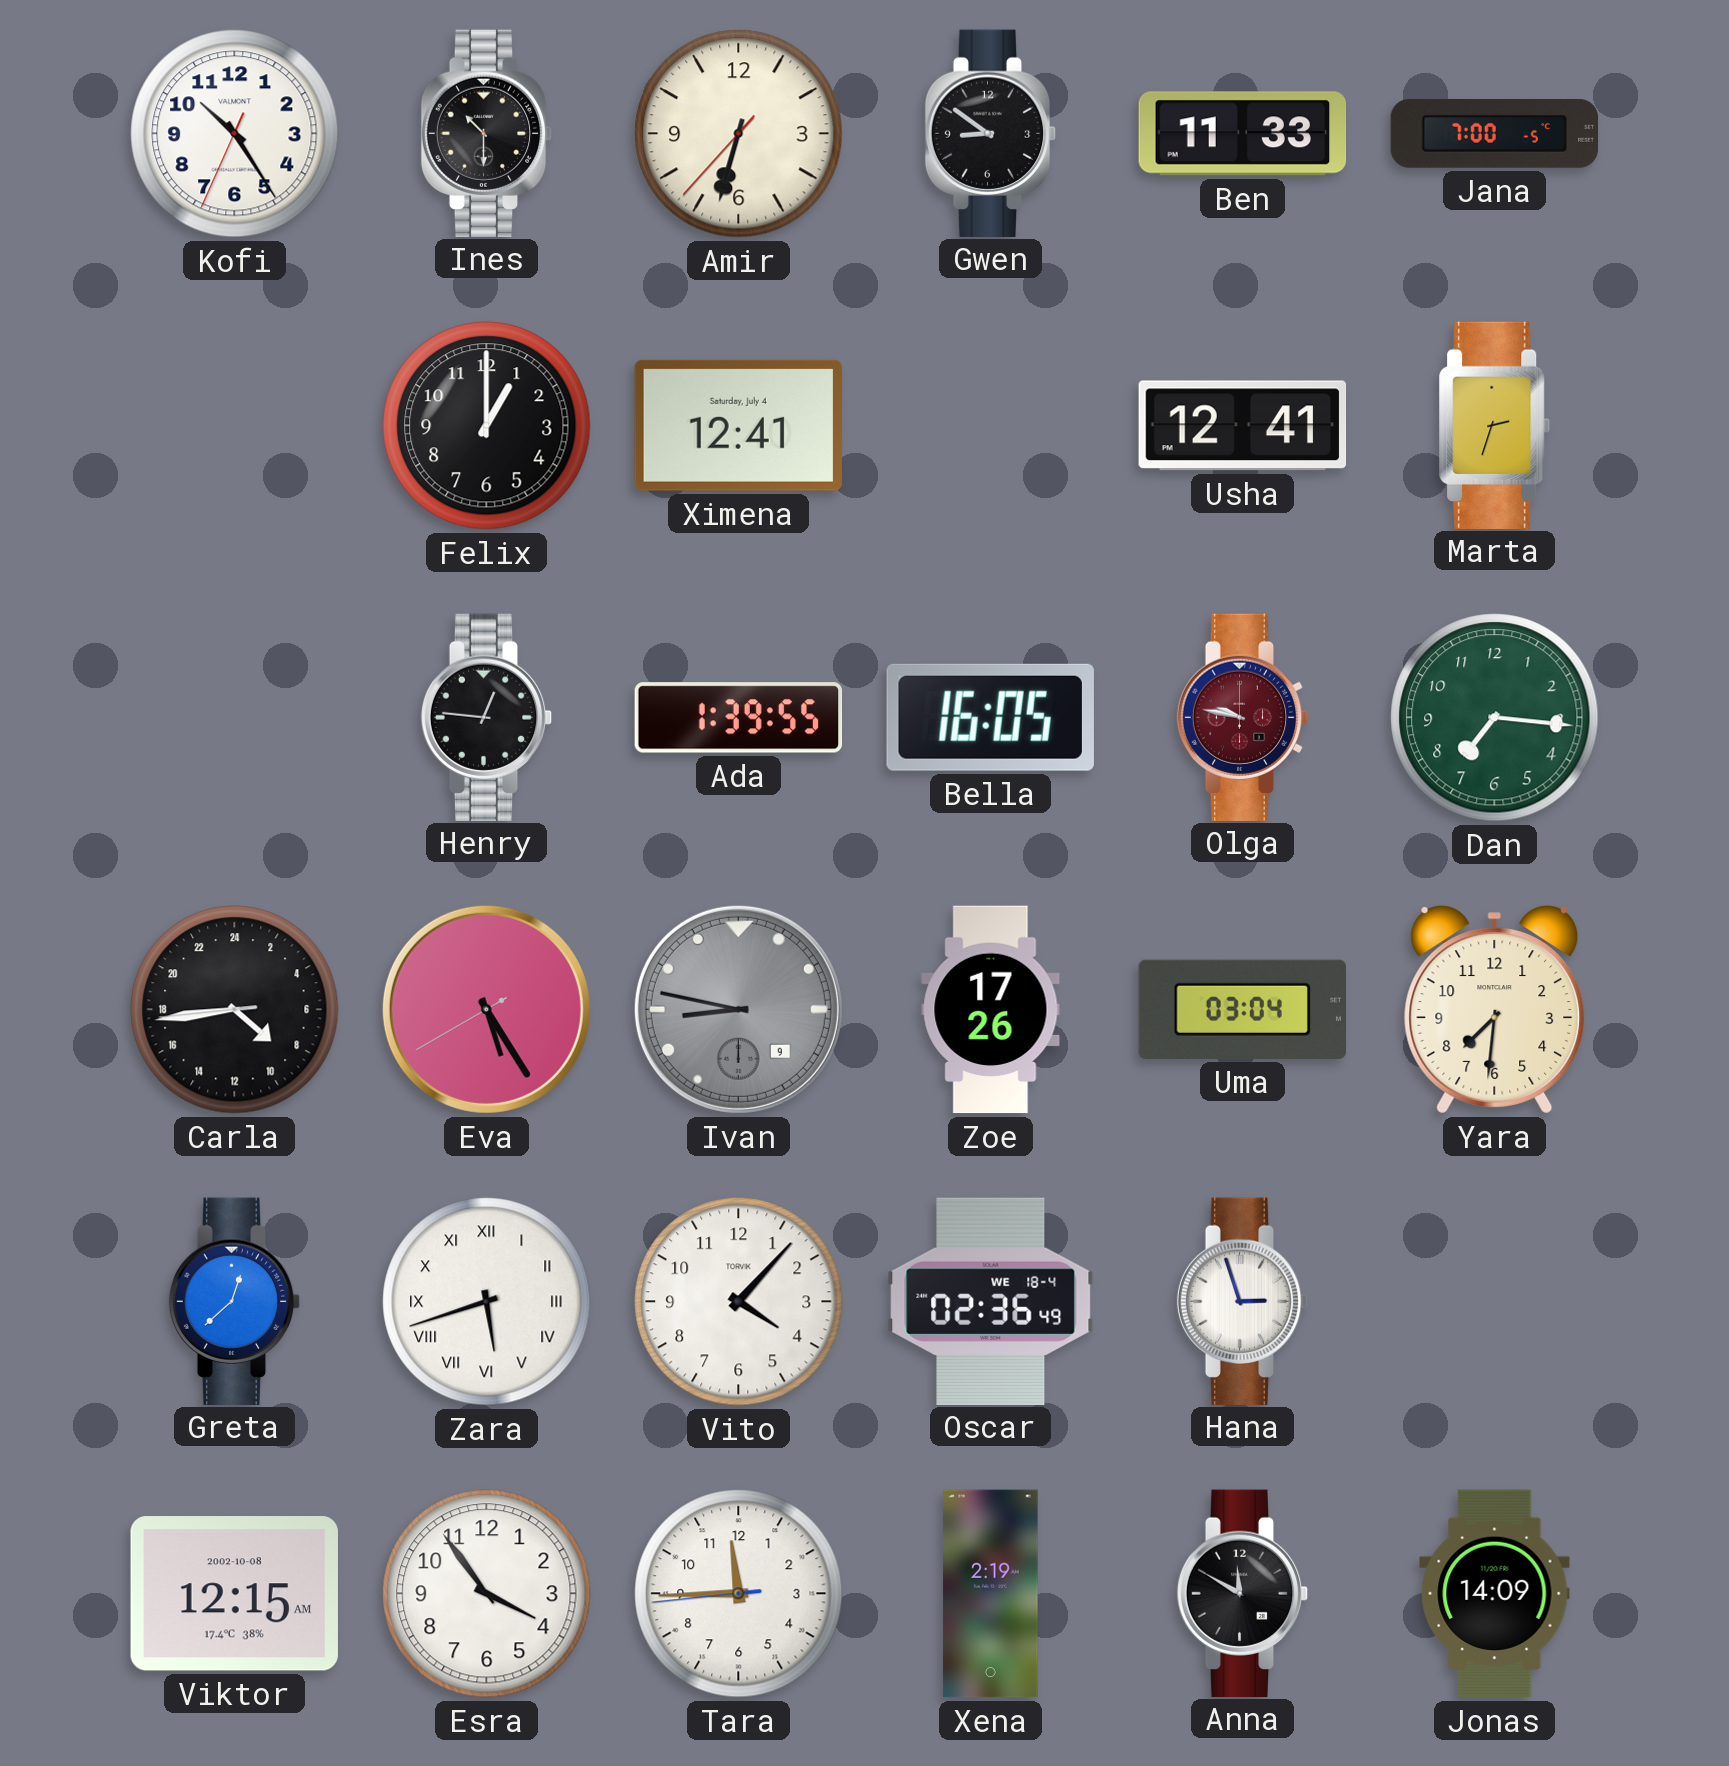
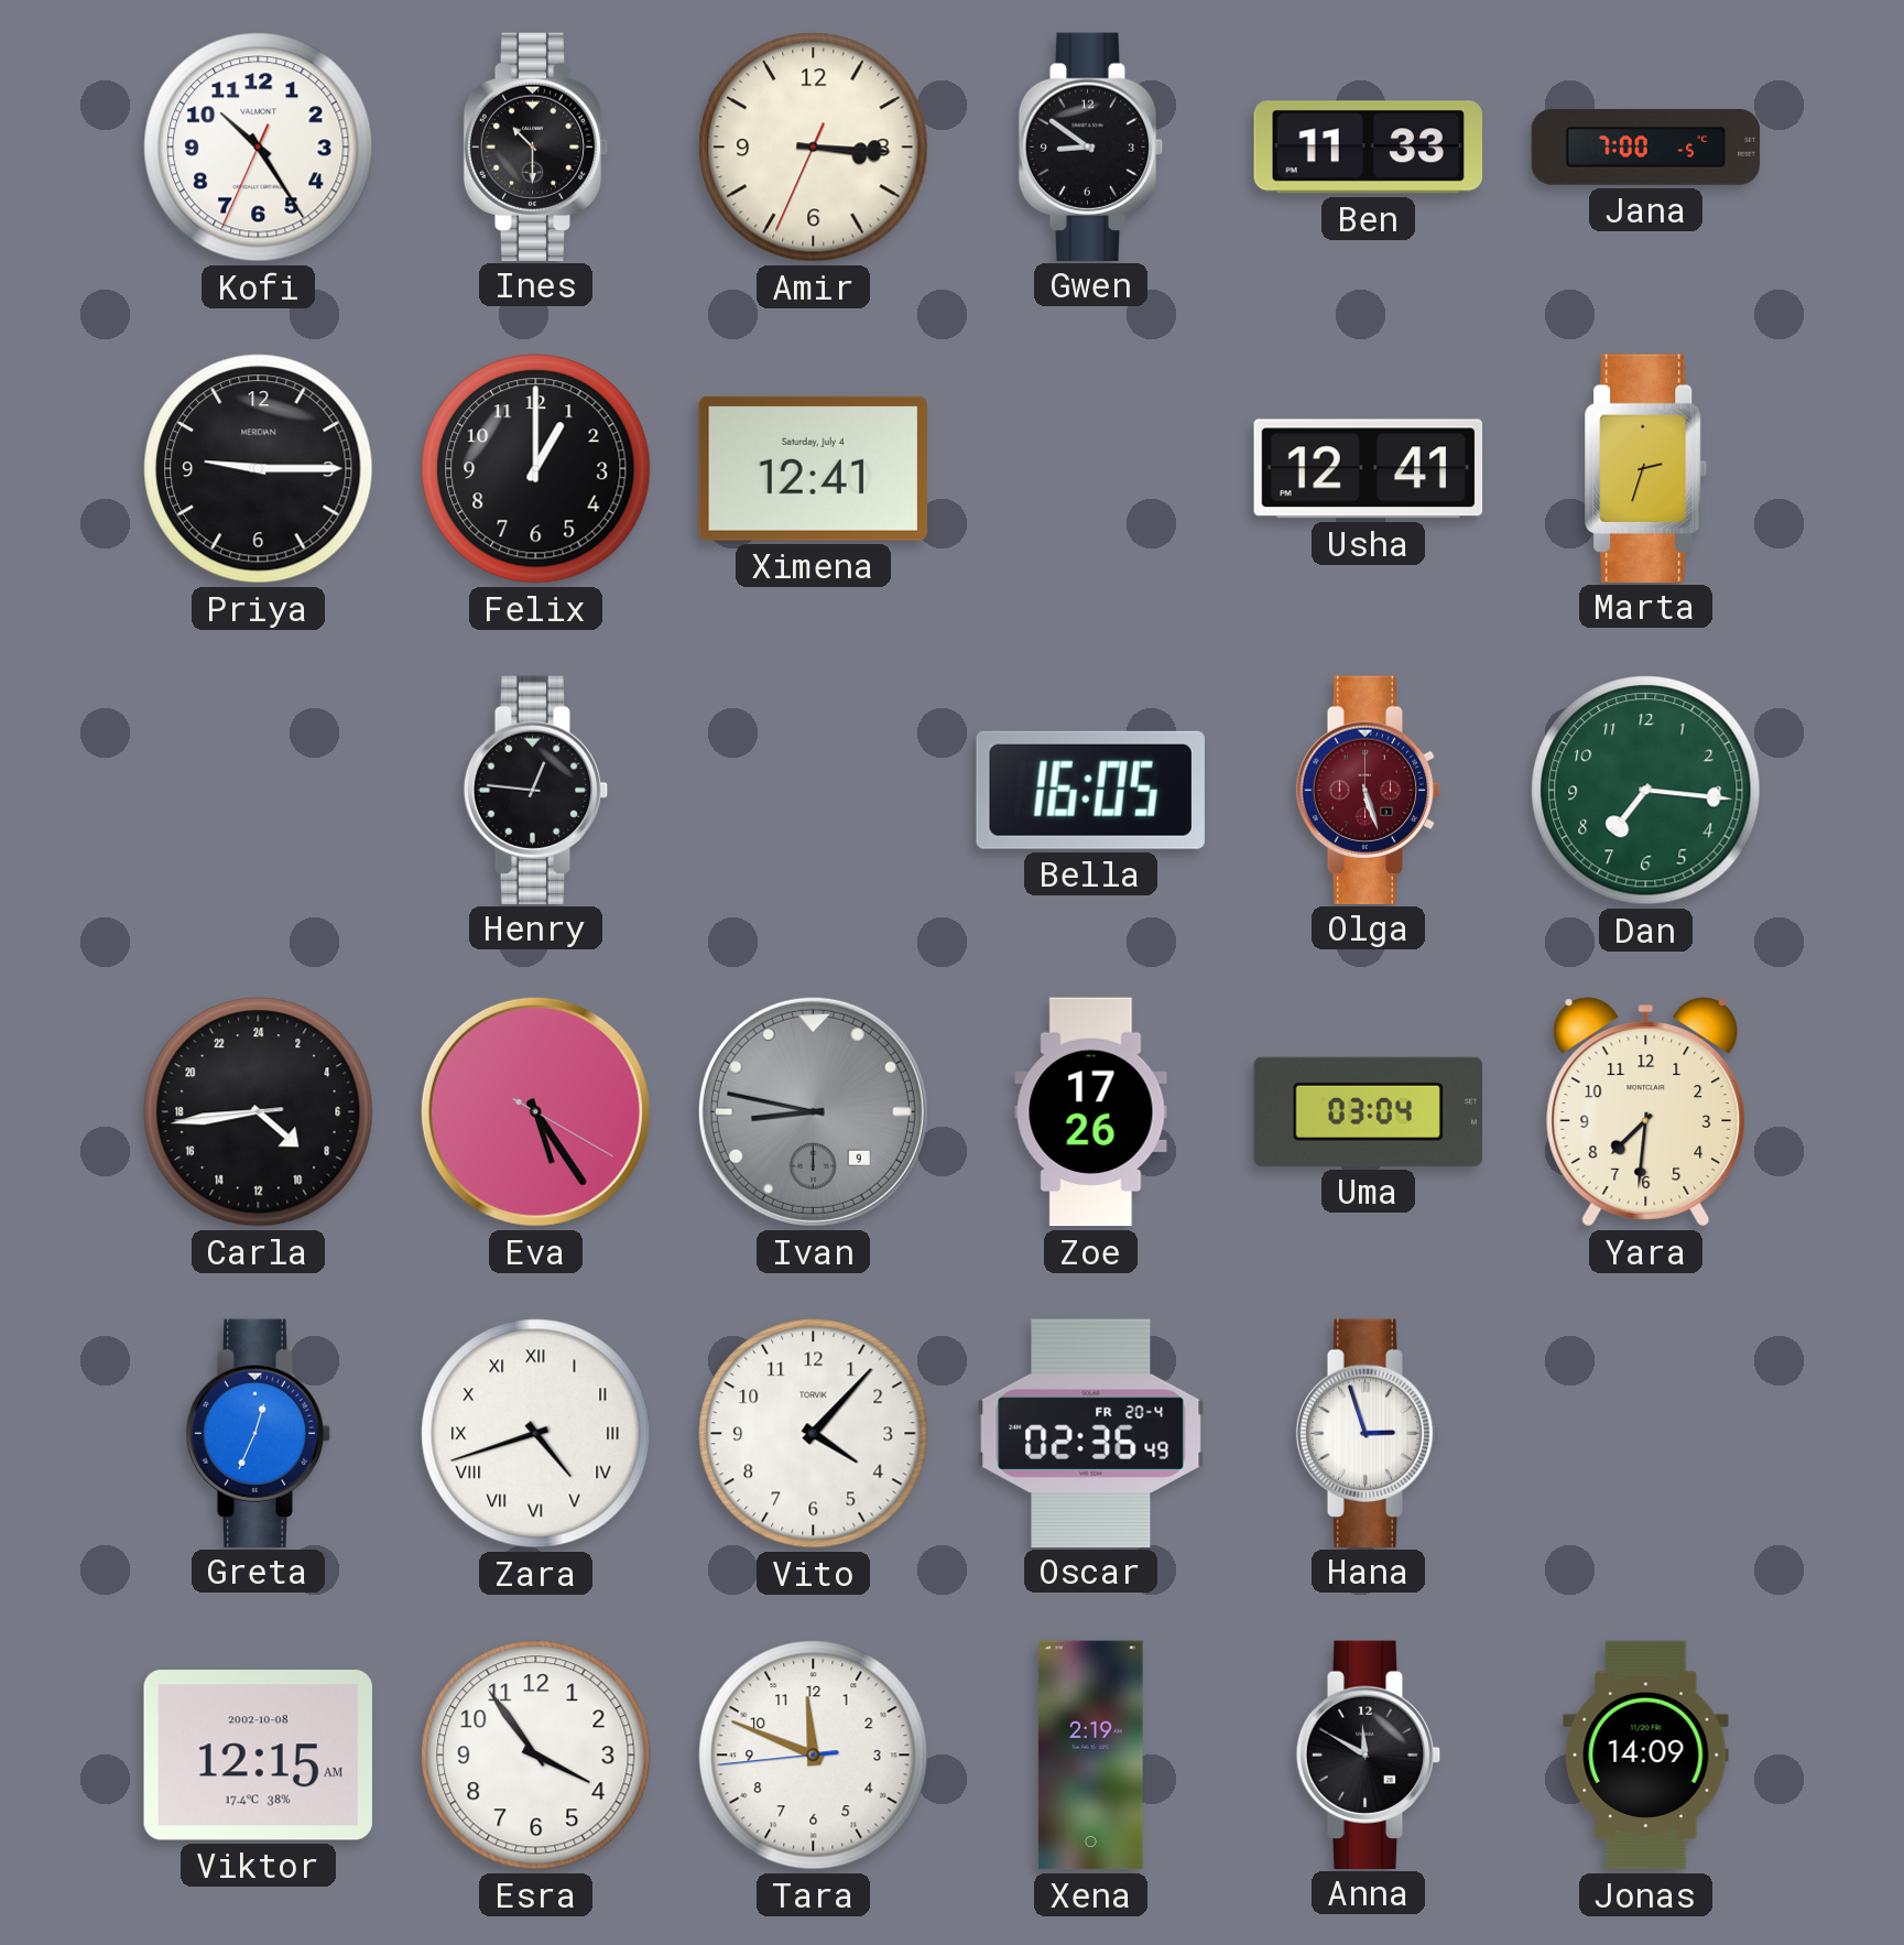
Amir: 6:32 -> 3:15
Priya: none -> 9:15
Ada: 1:39 -> none
Olga: 9:47 -> 5:27
Eva: 5:24:40 -> 5:24:20
Greta: 12:38 -> 12:34
Zara: 5:42 -> 4:42
Oscar date: WE 18-4 -> FR 20-4
Tara: 11:44 -> 11:48
